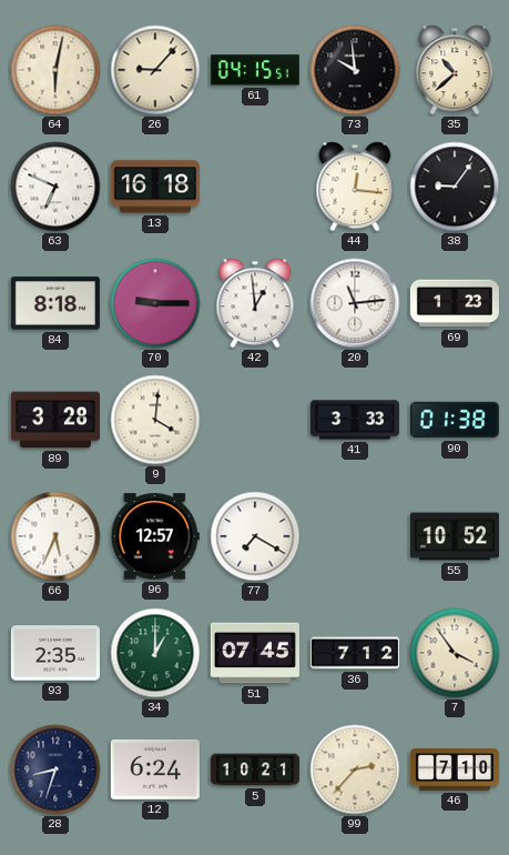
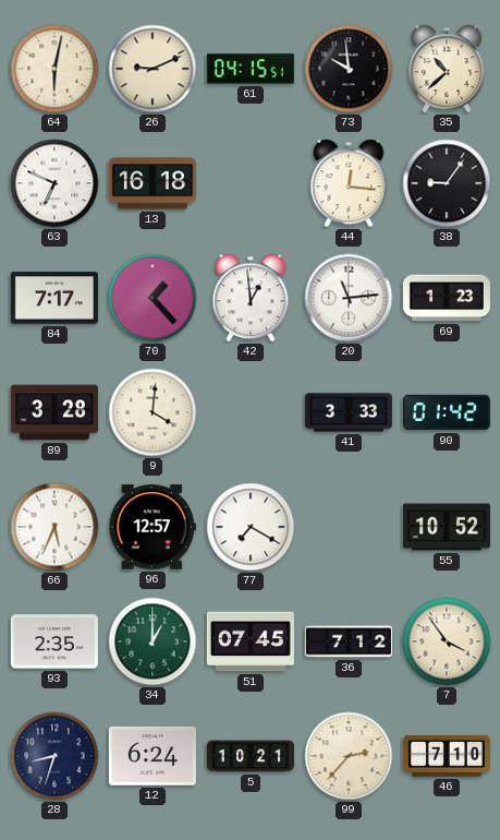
26: 9:07 -> 9:11
84: 8:18 -> 7:17
70: 9:15 -> 1:23
90: 01:38 -> 01:42
